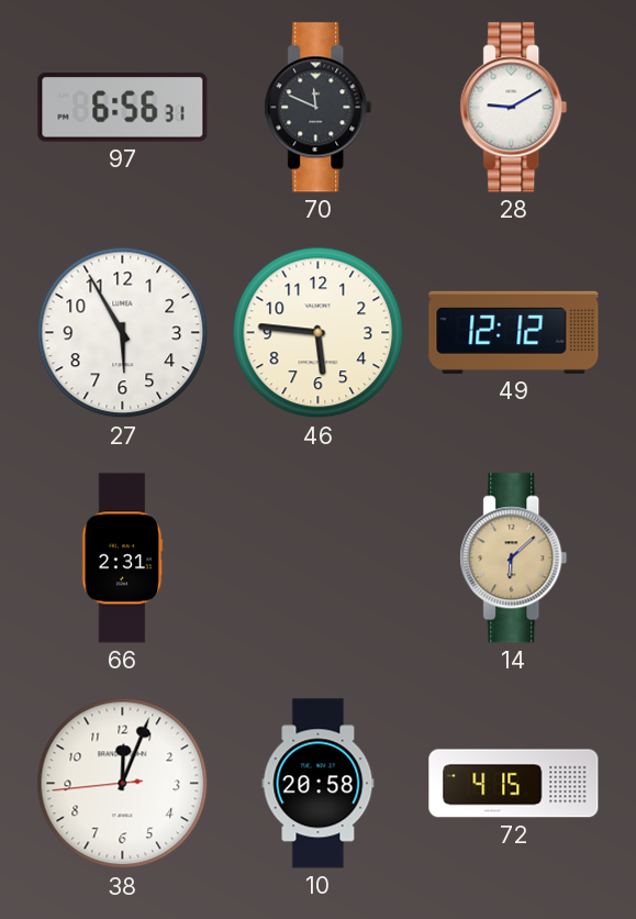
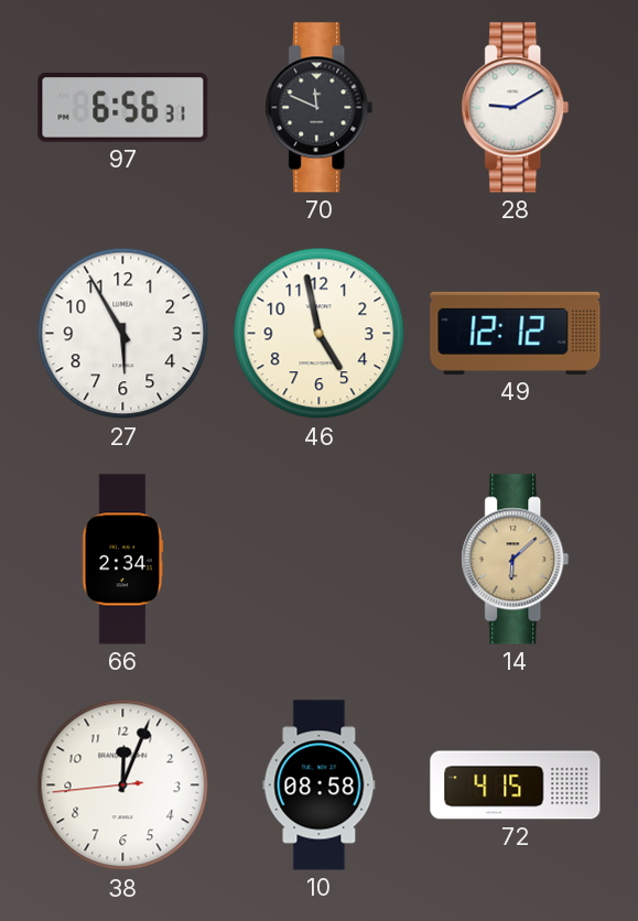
46: 5:46 -> 4:58
66: 2:31 -> 2:34
10: 20:58 -> 08:58
